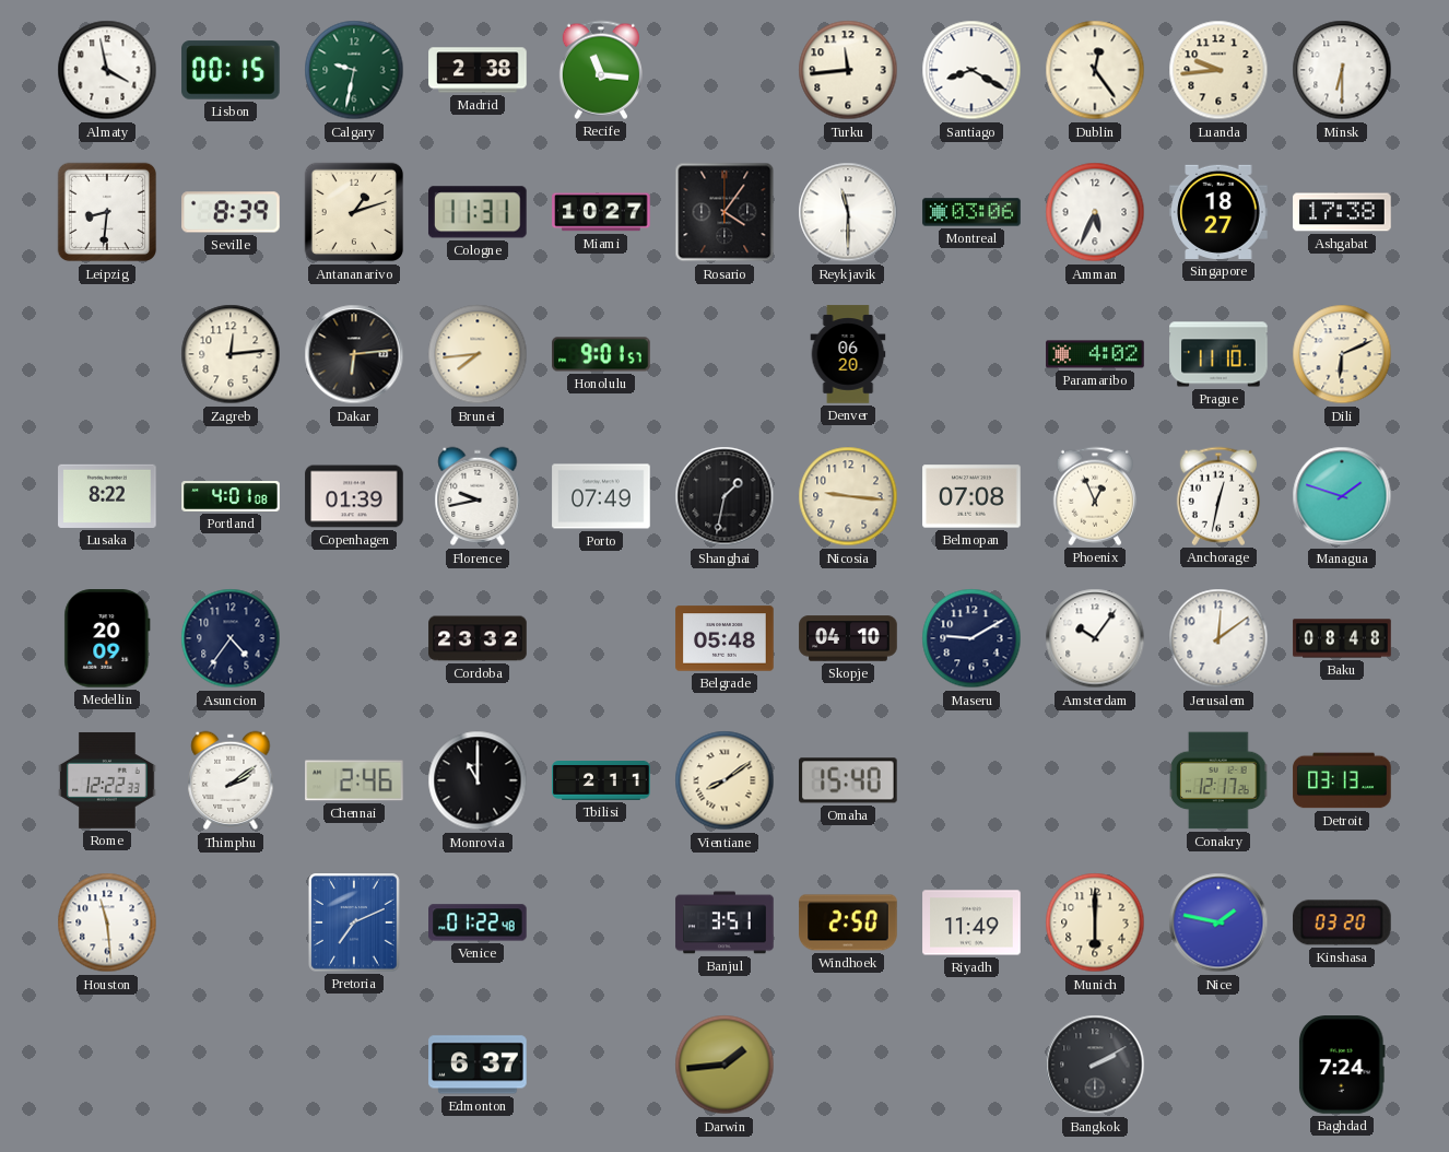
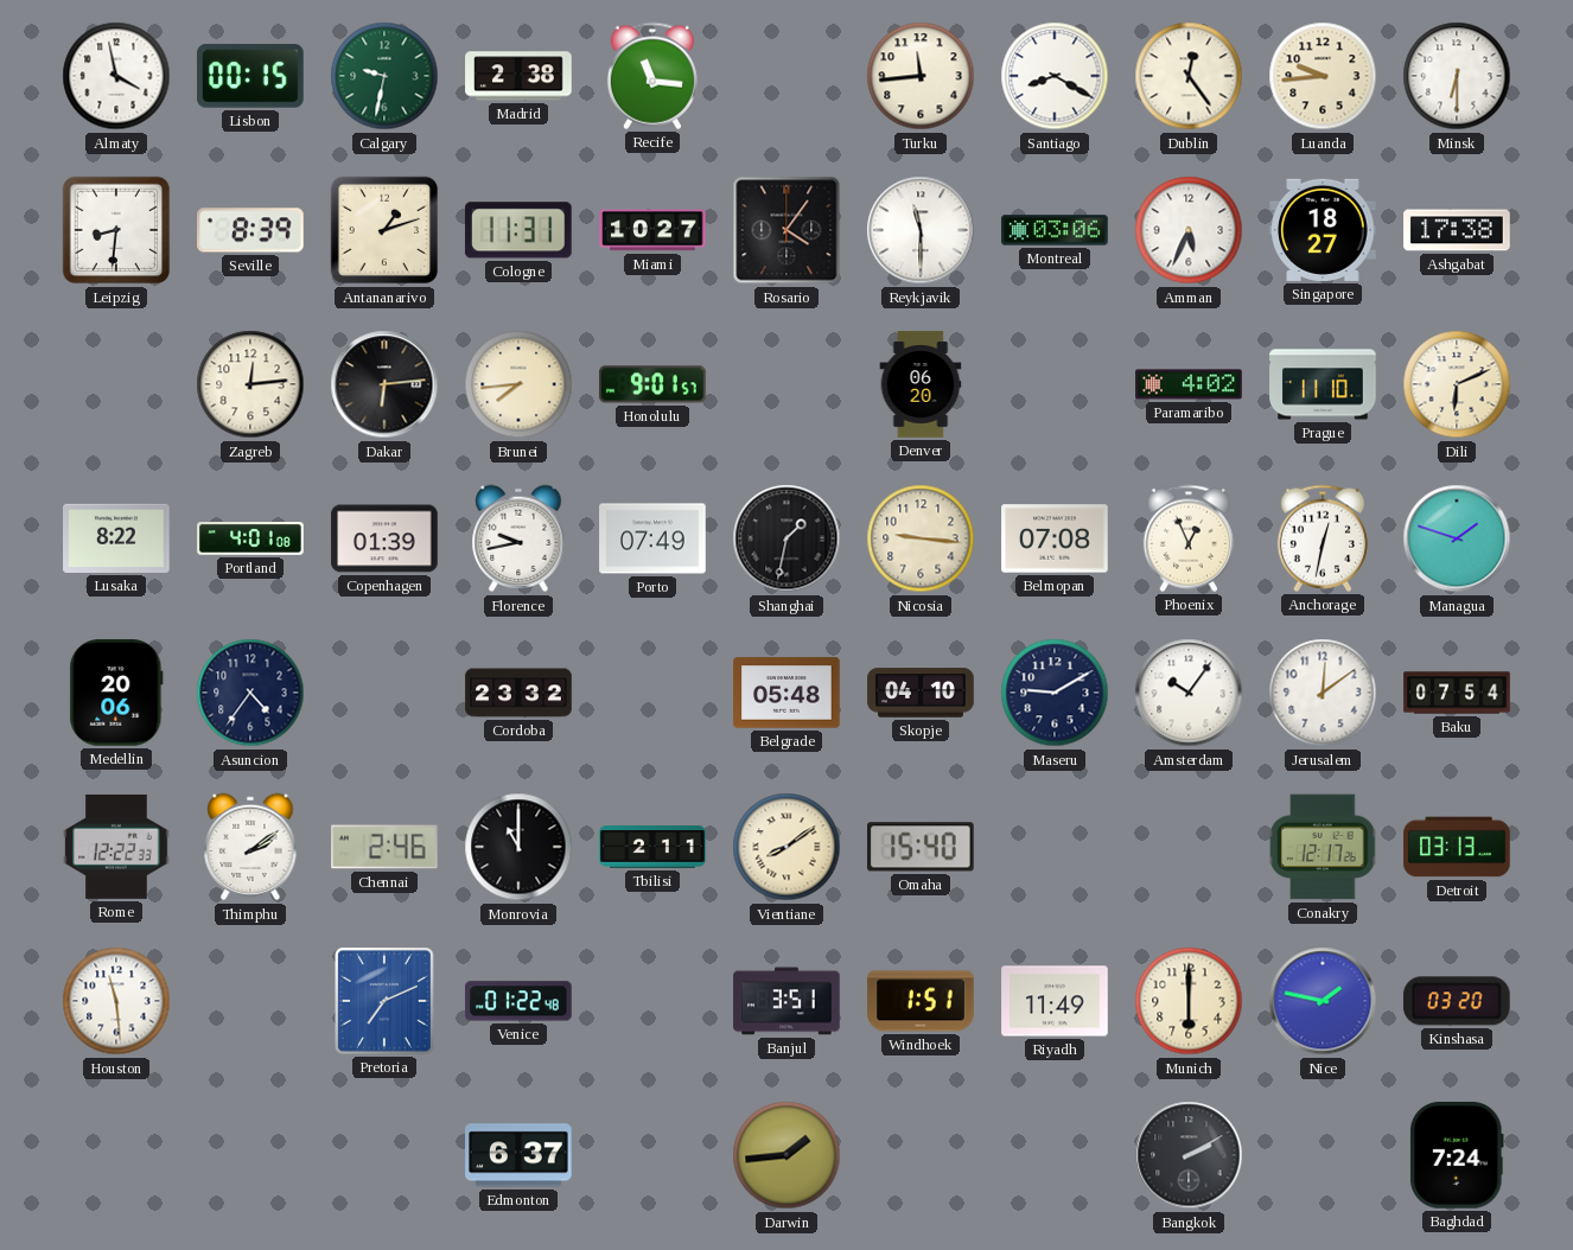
Medellin: 20:09 -> 20:06
Baku: 08:48 -> 07:54
Windhoek: 2:50 -> 1:51
